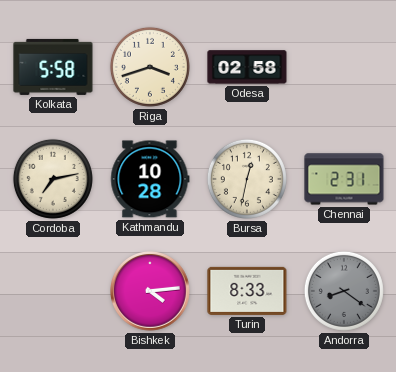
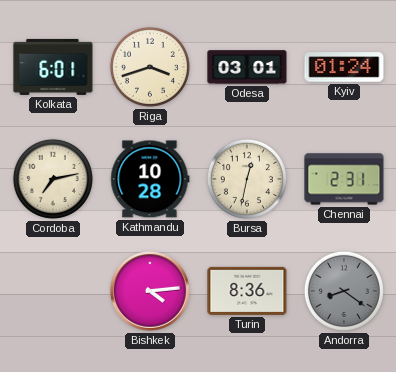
Kolkata: 5:58 -> 6:01
Odesa: 02:58 -> 03:01
Kyiv: none -> 01:24
Turin: 8:33 -> 8:36
